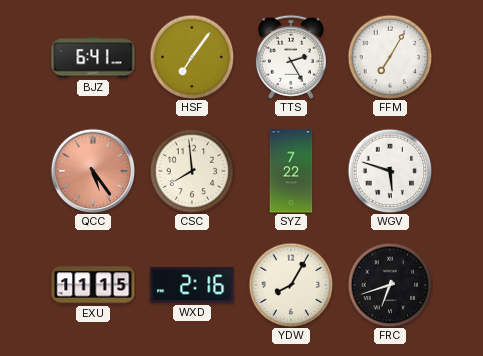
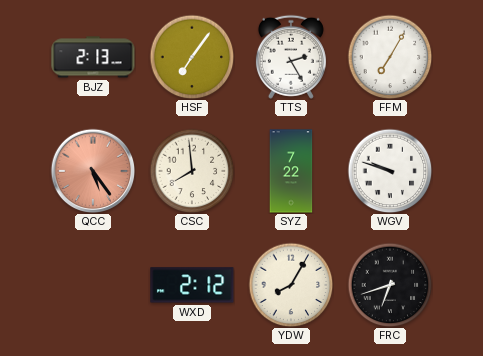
BJZ: 6:41 -> 2:13
WGV: 5:48 -> 9:48
EXU: 11:15 -> none
WXD: 2:16 -> 2:12
